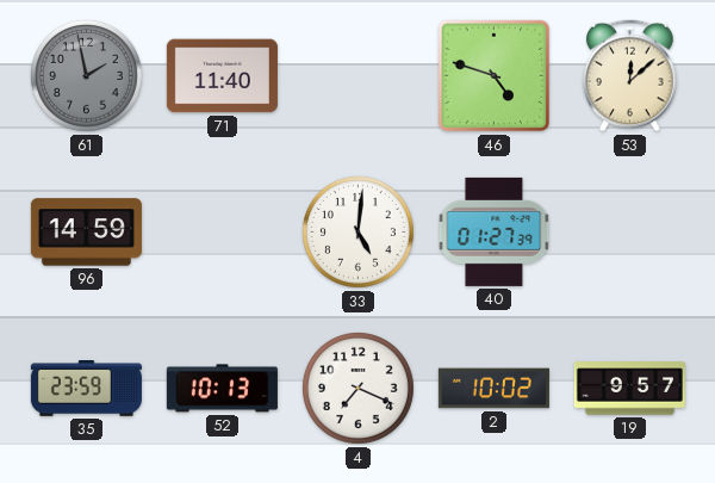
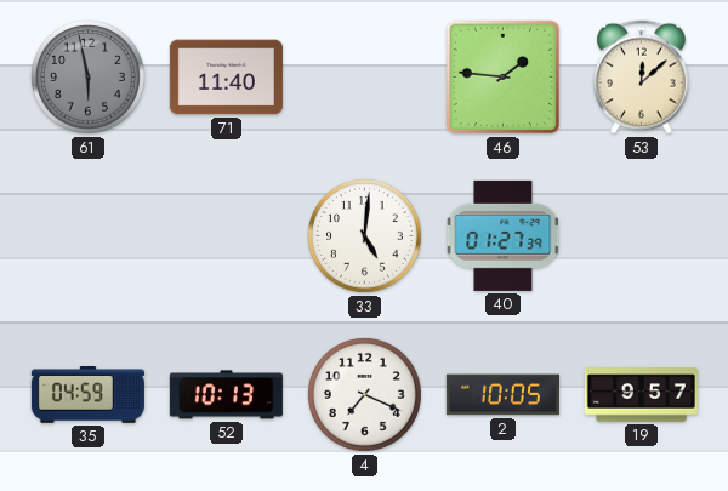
61: 1:58 -> 5:58
46: 4:48 -> 1:46
96: 14:59 -> none
35: 23:59 -> 04:59
2: 10:02 -> 10:05
